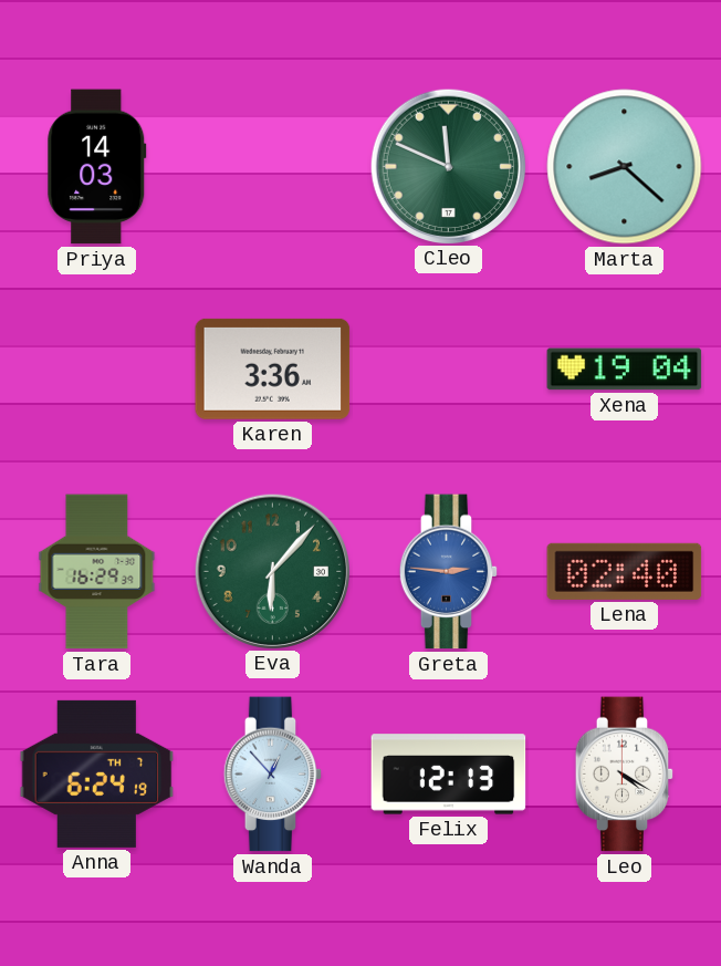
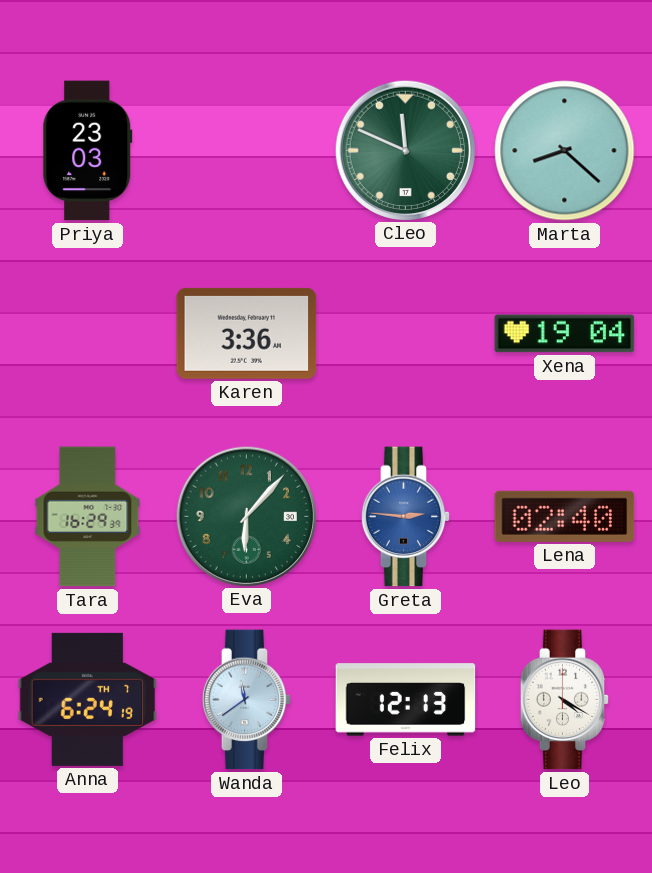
Priya: 14:03 -> 23:03
Wanda: 12:53 -> 11:39
